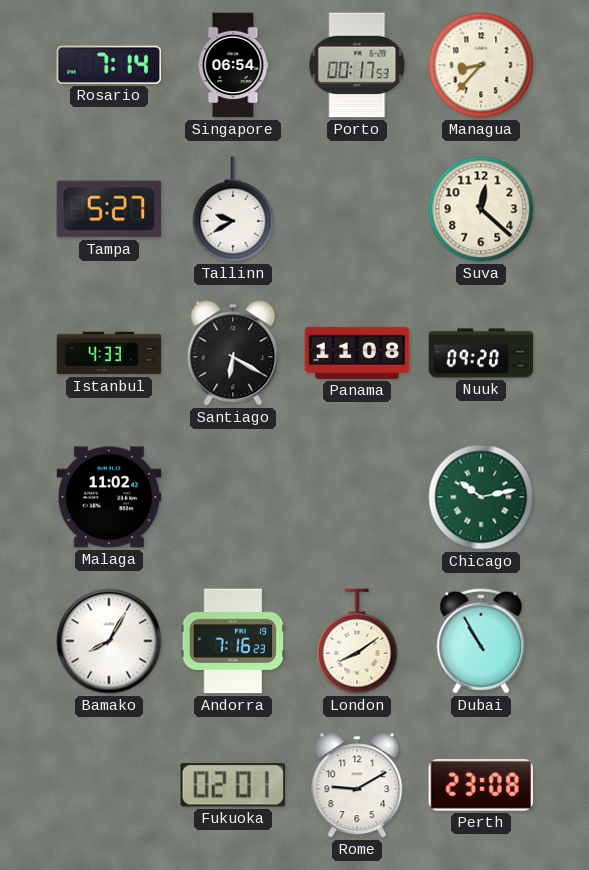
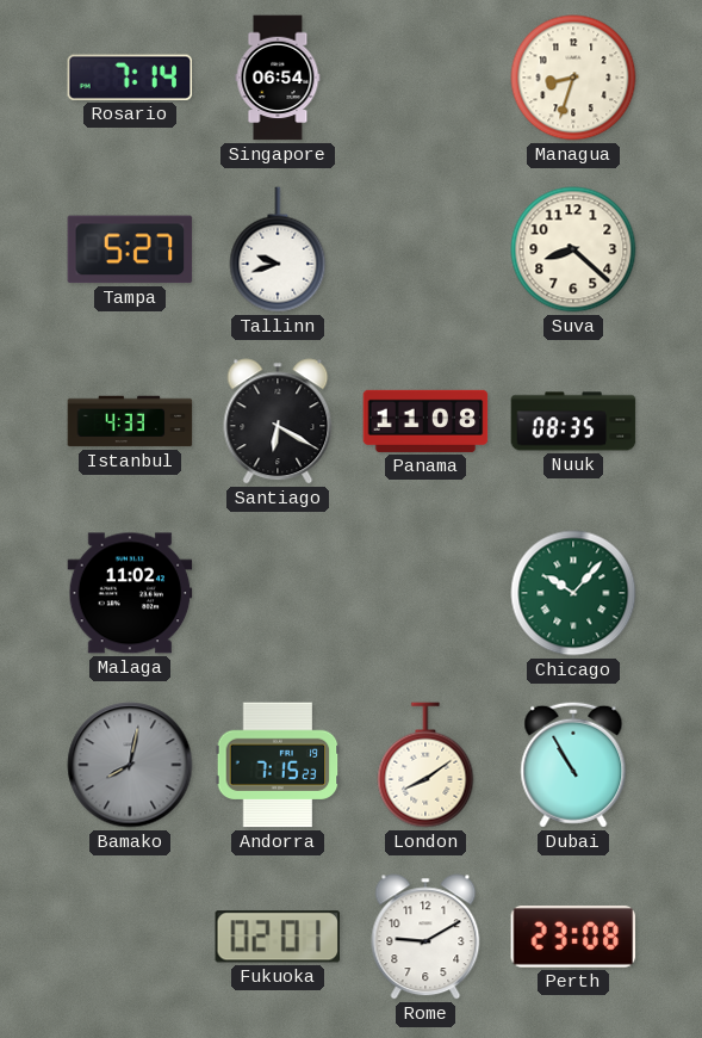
Porto: 00:17 -> none
Managua: 8:37 -> 8:33
Tallinn: 9:40 -> 9:42
Suva: 12:22 -> 8:22
Nuuk: 09:20 -> 08:35
Chicago: 10:13 -> 10:07
Bamako: 8:05 -> 8:02
Bamako dial: white -> grey
Andorra: 7:16 -> 7:15
